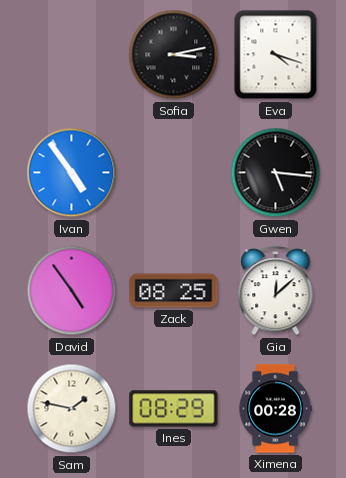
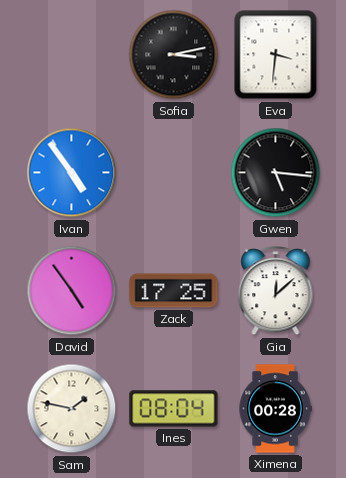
Eva: 4:18 -> 3:31
Zack: 08:25 -> 17:25
Ines: 08:29 -> 08:04
